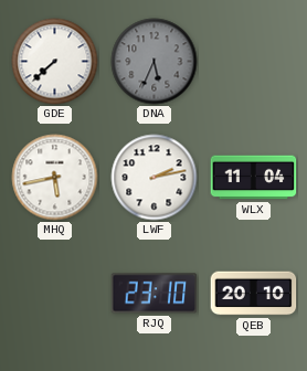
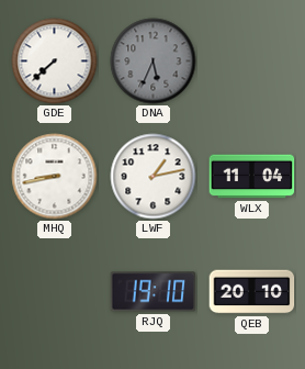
MHQ: 5:43 -> 8:43
LWF: 2:13 -> 1:13
RJQ: 23:10 -> 19:10
